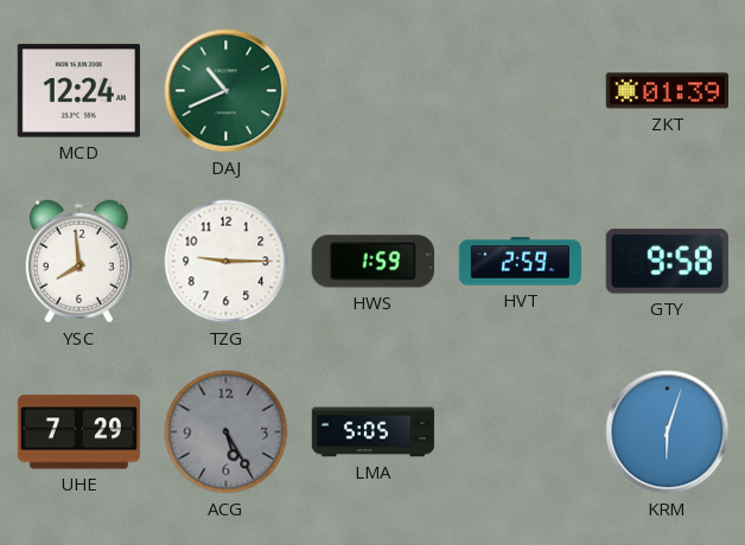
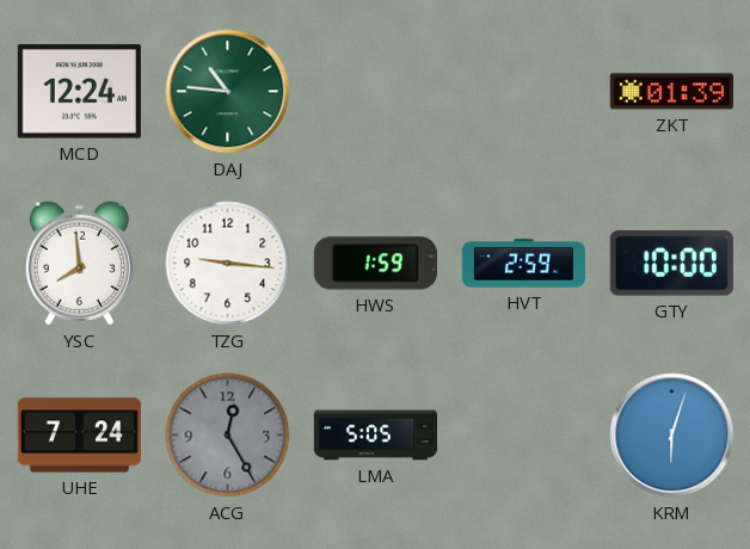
DAJ: 10:41 -> 10:46
TZG: 9:15 -> 9:16
GTY: 9:58 -> 10:00
UHE: 7:29 -> 7:24
ACG: 5:25 -> 12:25
